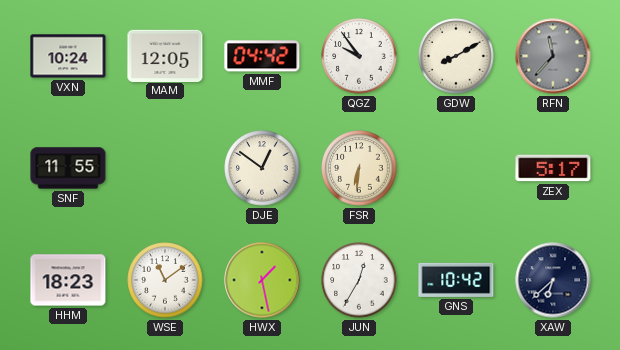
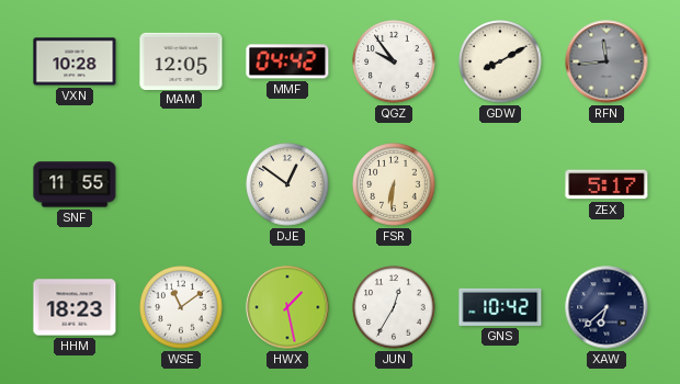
VXN: 10:24 -> 10:28
RFN: 11:37 -> 11:44
